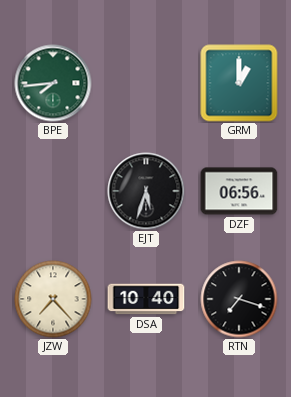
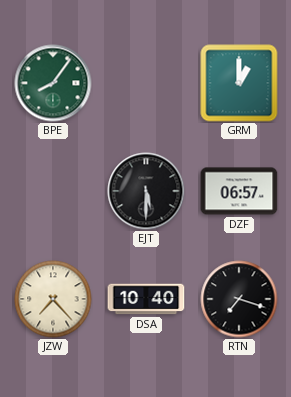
BPE: 7:44 -> 8:06
EJT: 5:33 -> 5:30
DZF: 06:56 -> 06:57
